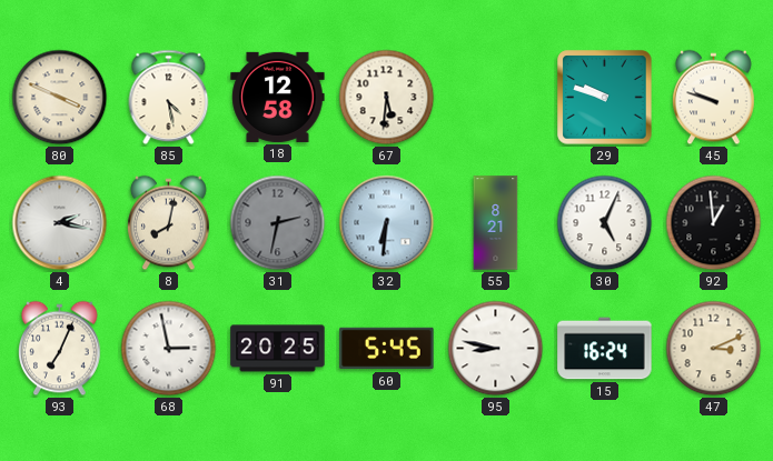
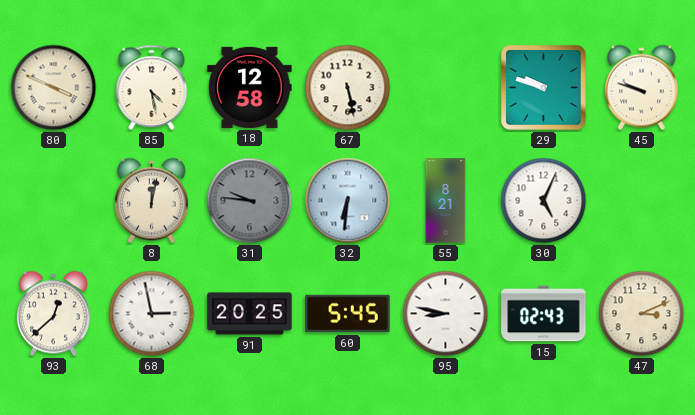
67: 5:31 -> 5:28
4: 2:17 -> none
8: 8:02 -> 12:02
31: 2:32 -> 9:46
92: 12:59 -> none
93: 7:04 -> 12:38
15: 16:24 -> 02:43
